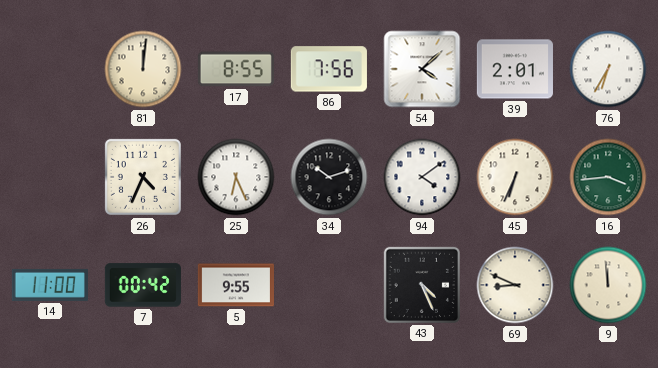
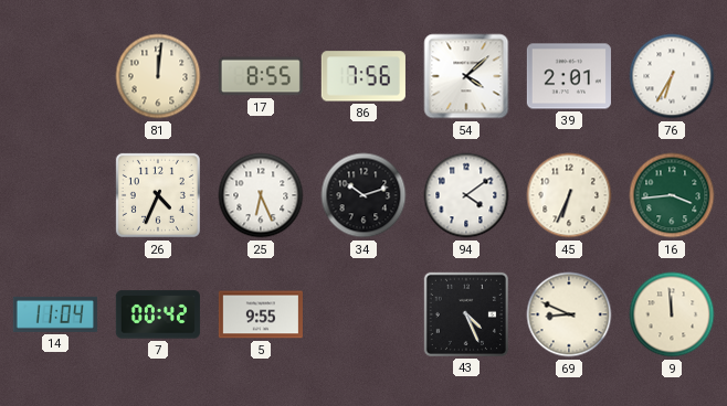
14: 11:00 -> 11:04
